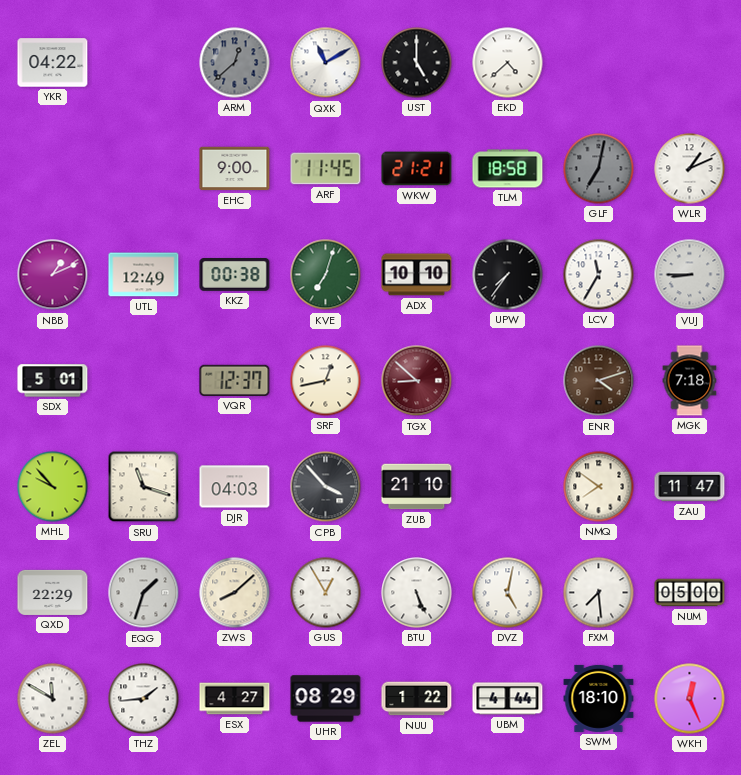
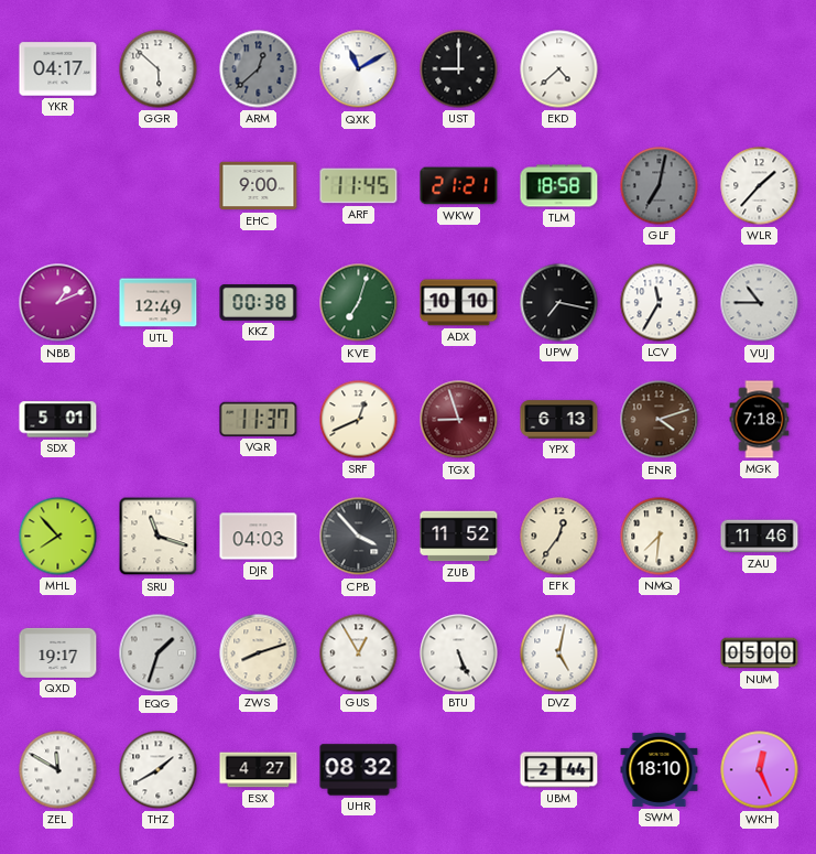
YKR: 04:22 -> 04:17
GGR: none -> 5:52
UST: 5:00 -> 9:00
WLR: 1:11 -> 1:37
UPW: 7:36 -> 7:17
VUJ: 8:45 -> 10:45
VQR: 12:37 -> 11:37
SRF: 12:43 -> 12:41
TGX: 8:52 -> 8:57
YPX: none -> 6:13
MHL: 9:53 -> 7:53
ZUB: 21:10 -> 11:52
EFK: none -> 12:36
NMQ: 7:51 -> 7:31
ZAU: 11:47 -> 11:46
QXD: 22:29 -> 19:17
ZWS: 8:08 -> 8:12
FXM: 7:29 -> none
THZ: 1:44 -> 1:40
UHR: 08:29 -> 08:32
NUU: 1:22 -> none
UBM: 4:44 -> 2:44
